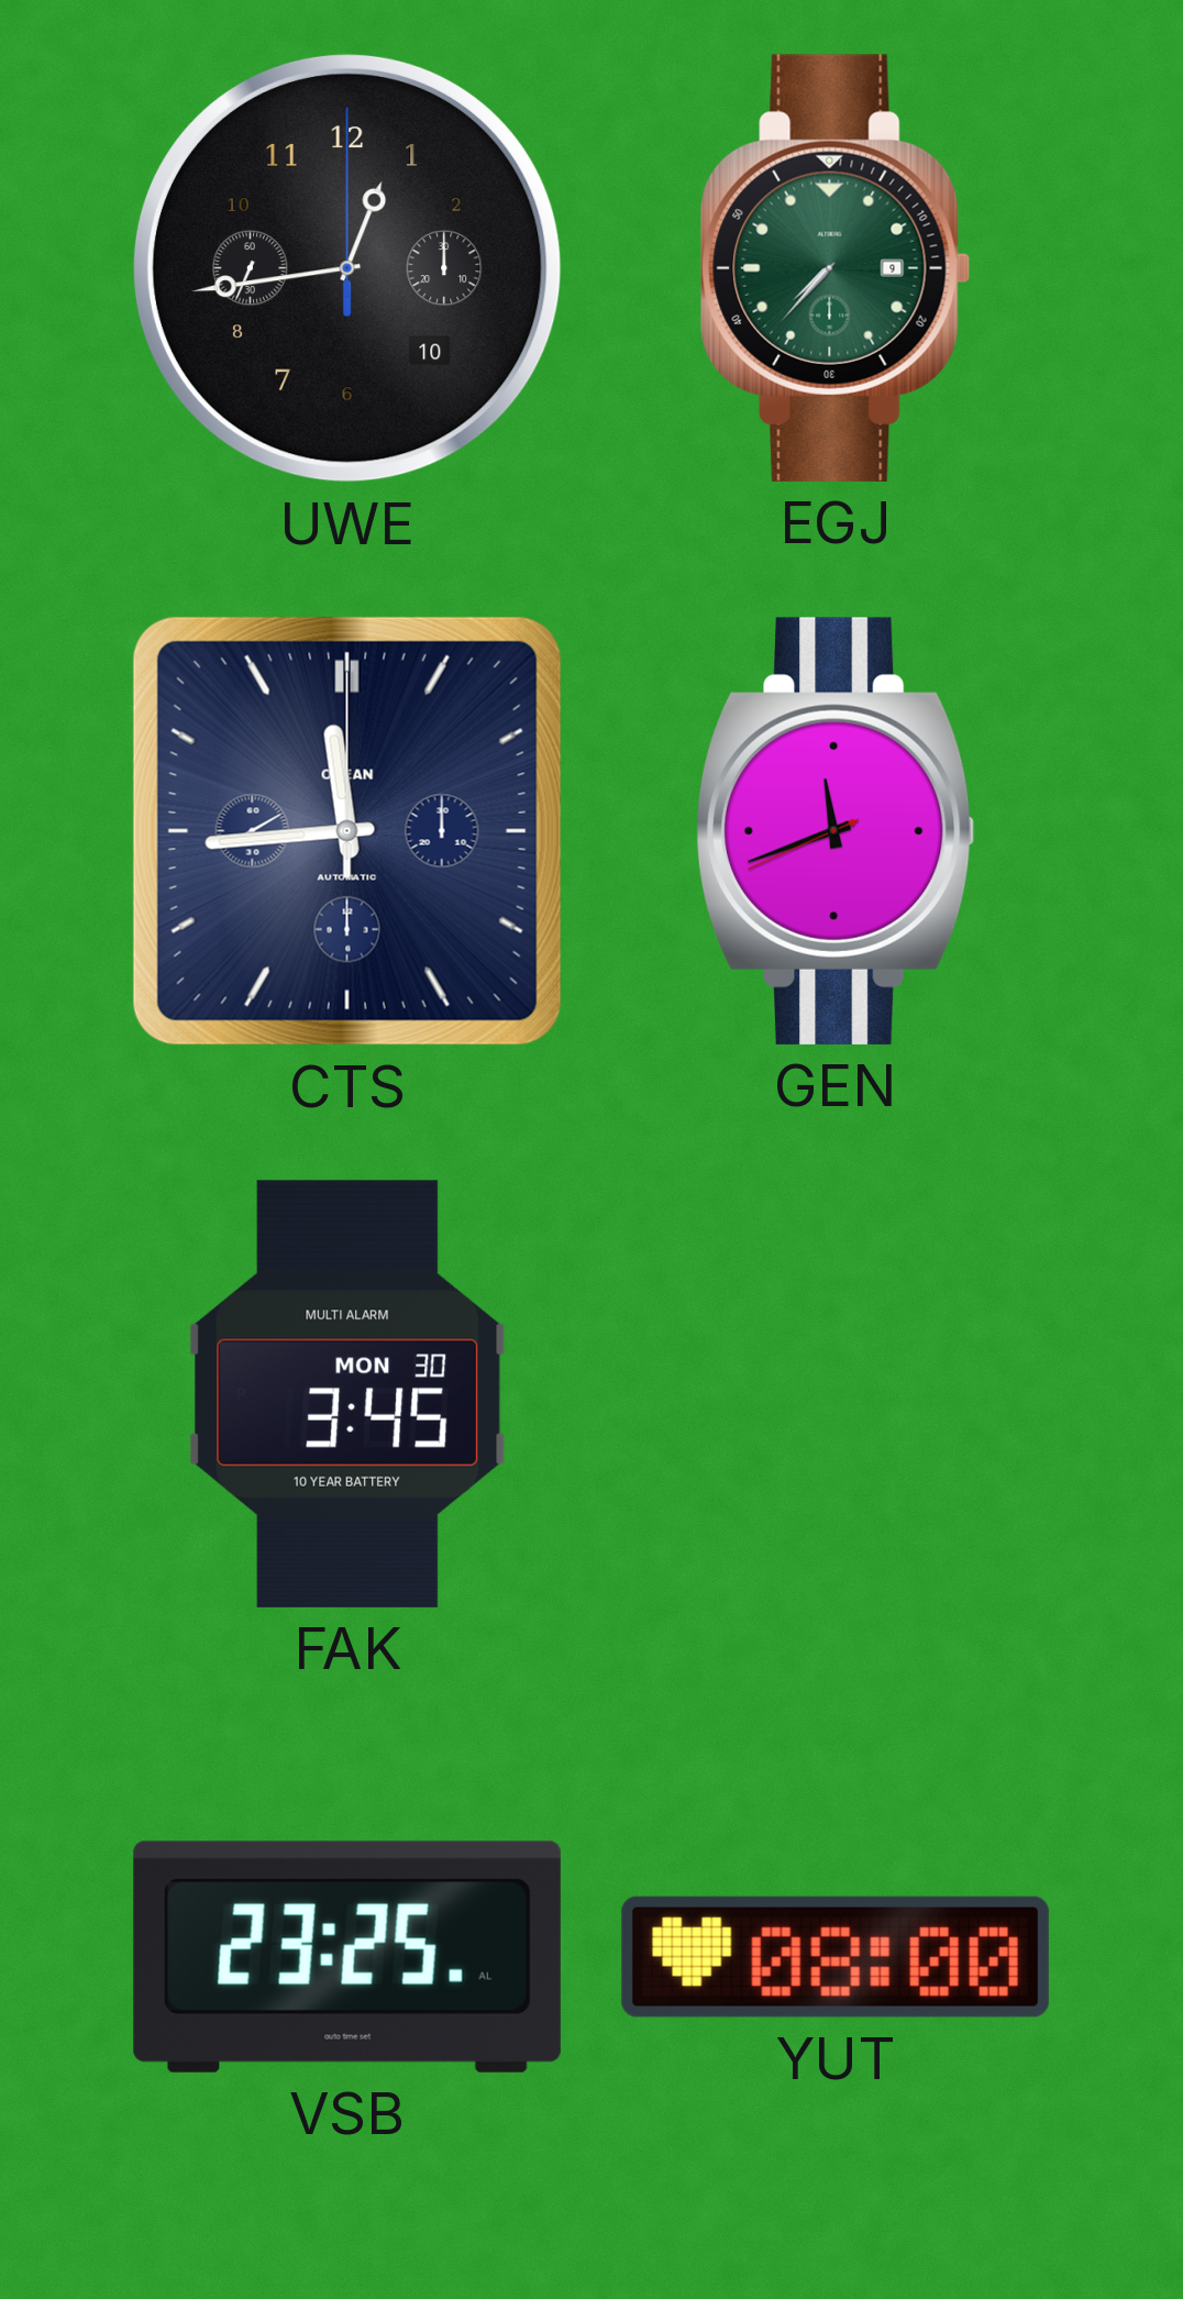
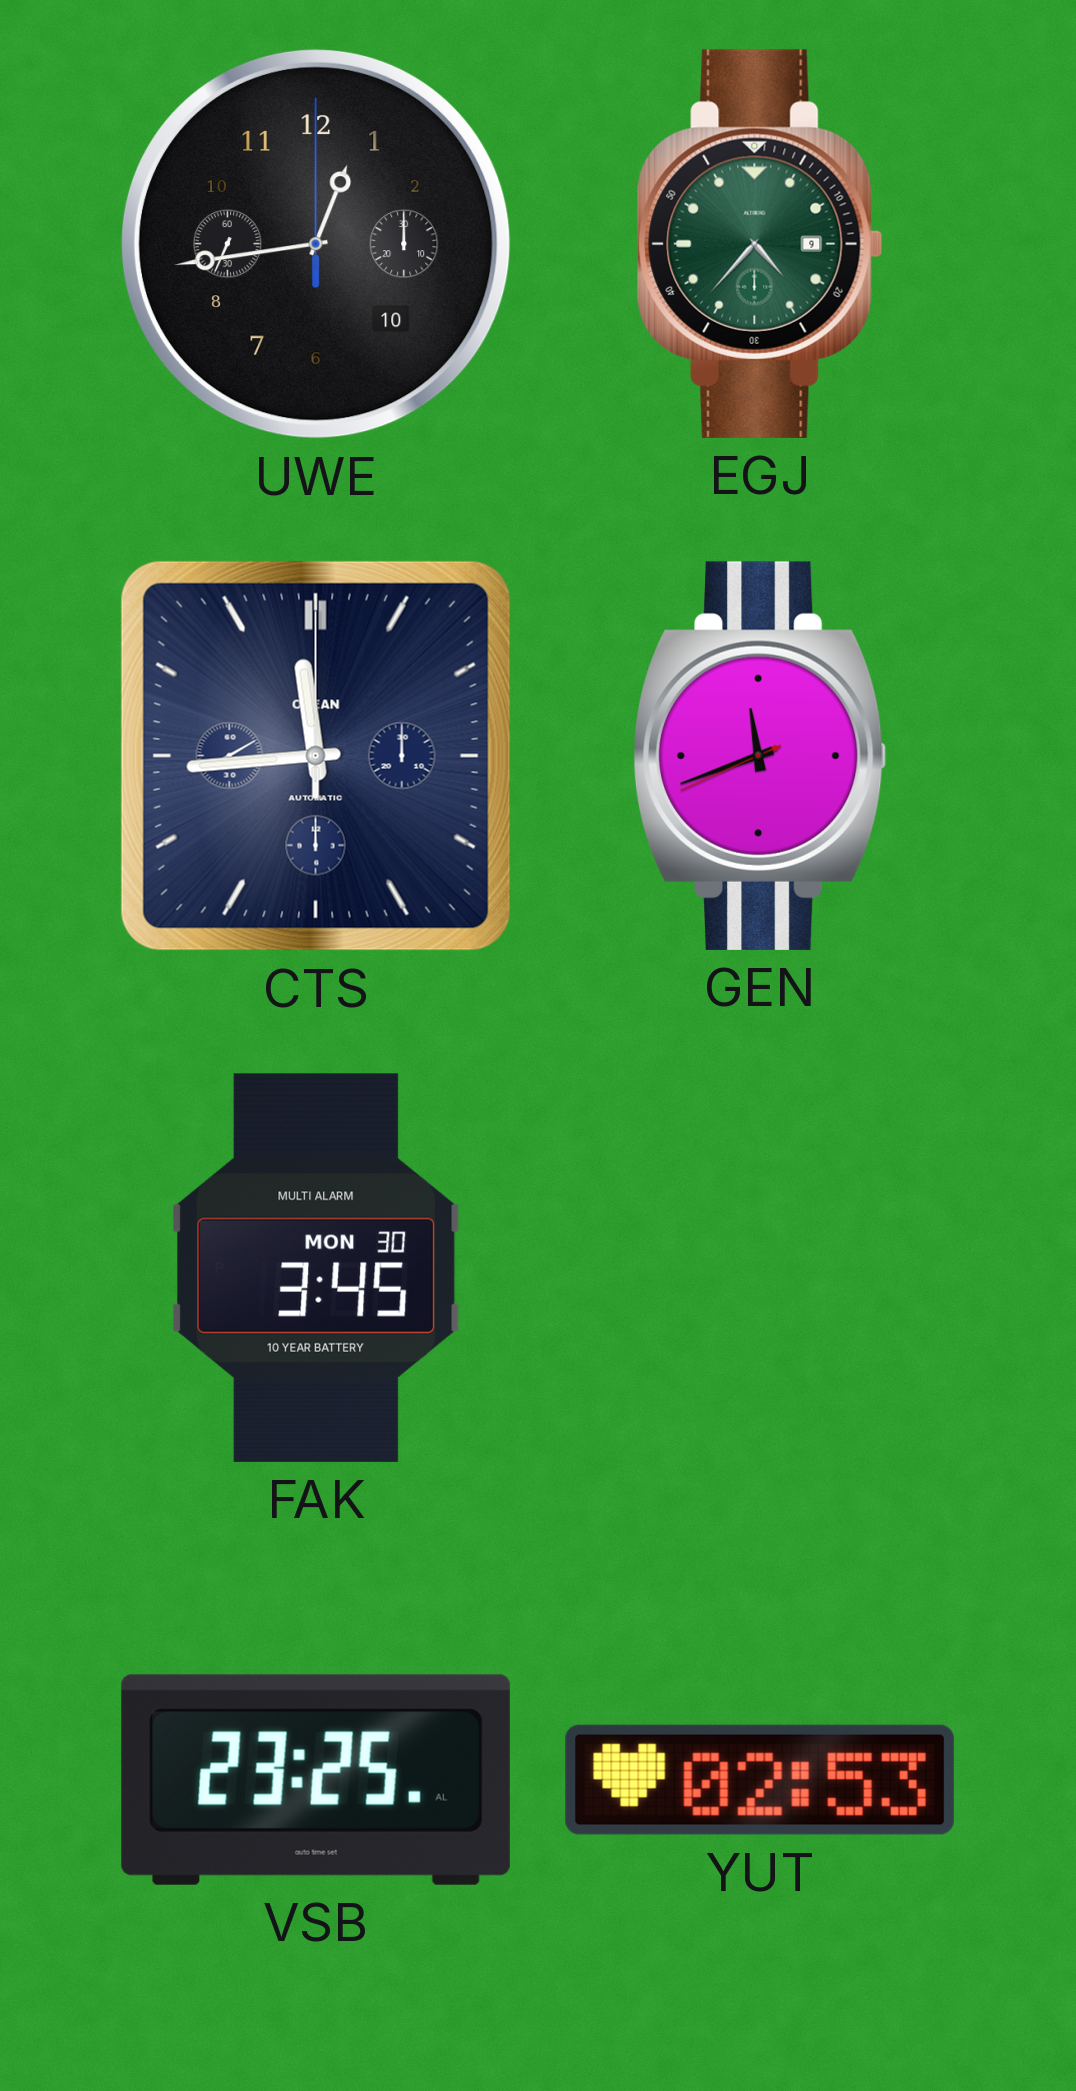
EGJ: 7:37 -> 4:37
YUT: 08:00 -> 02:53
